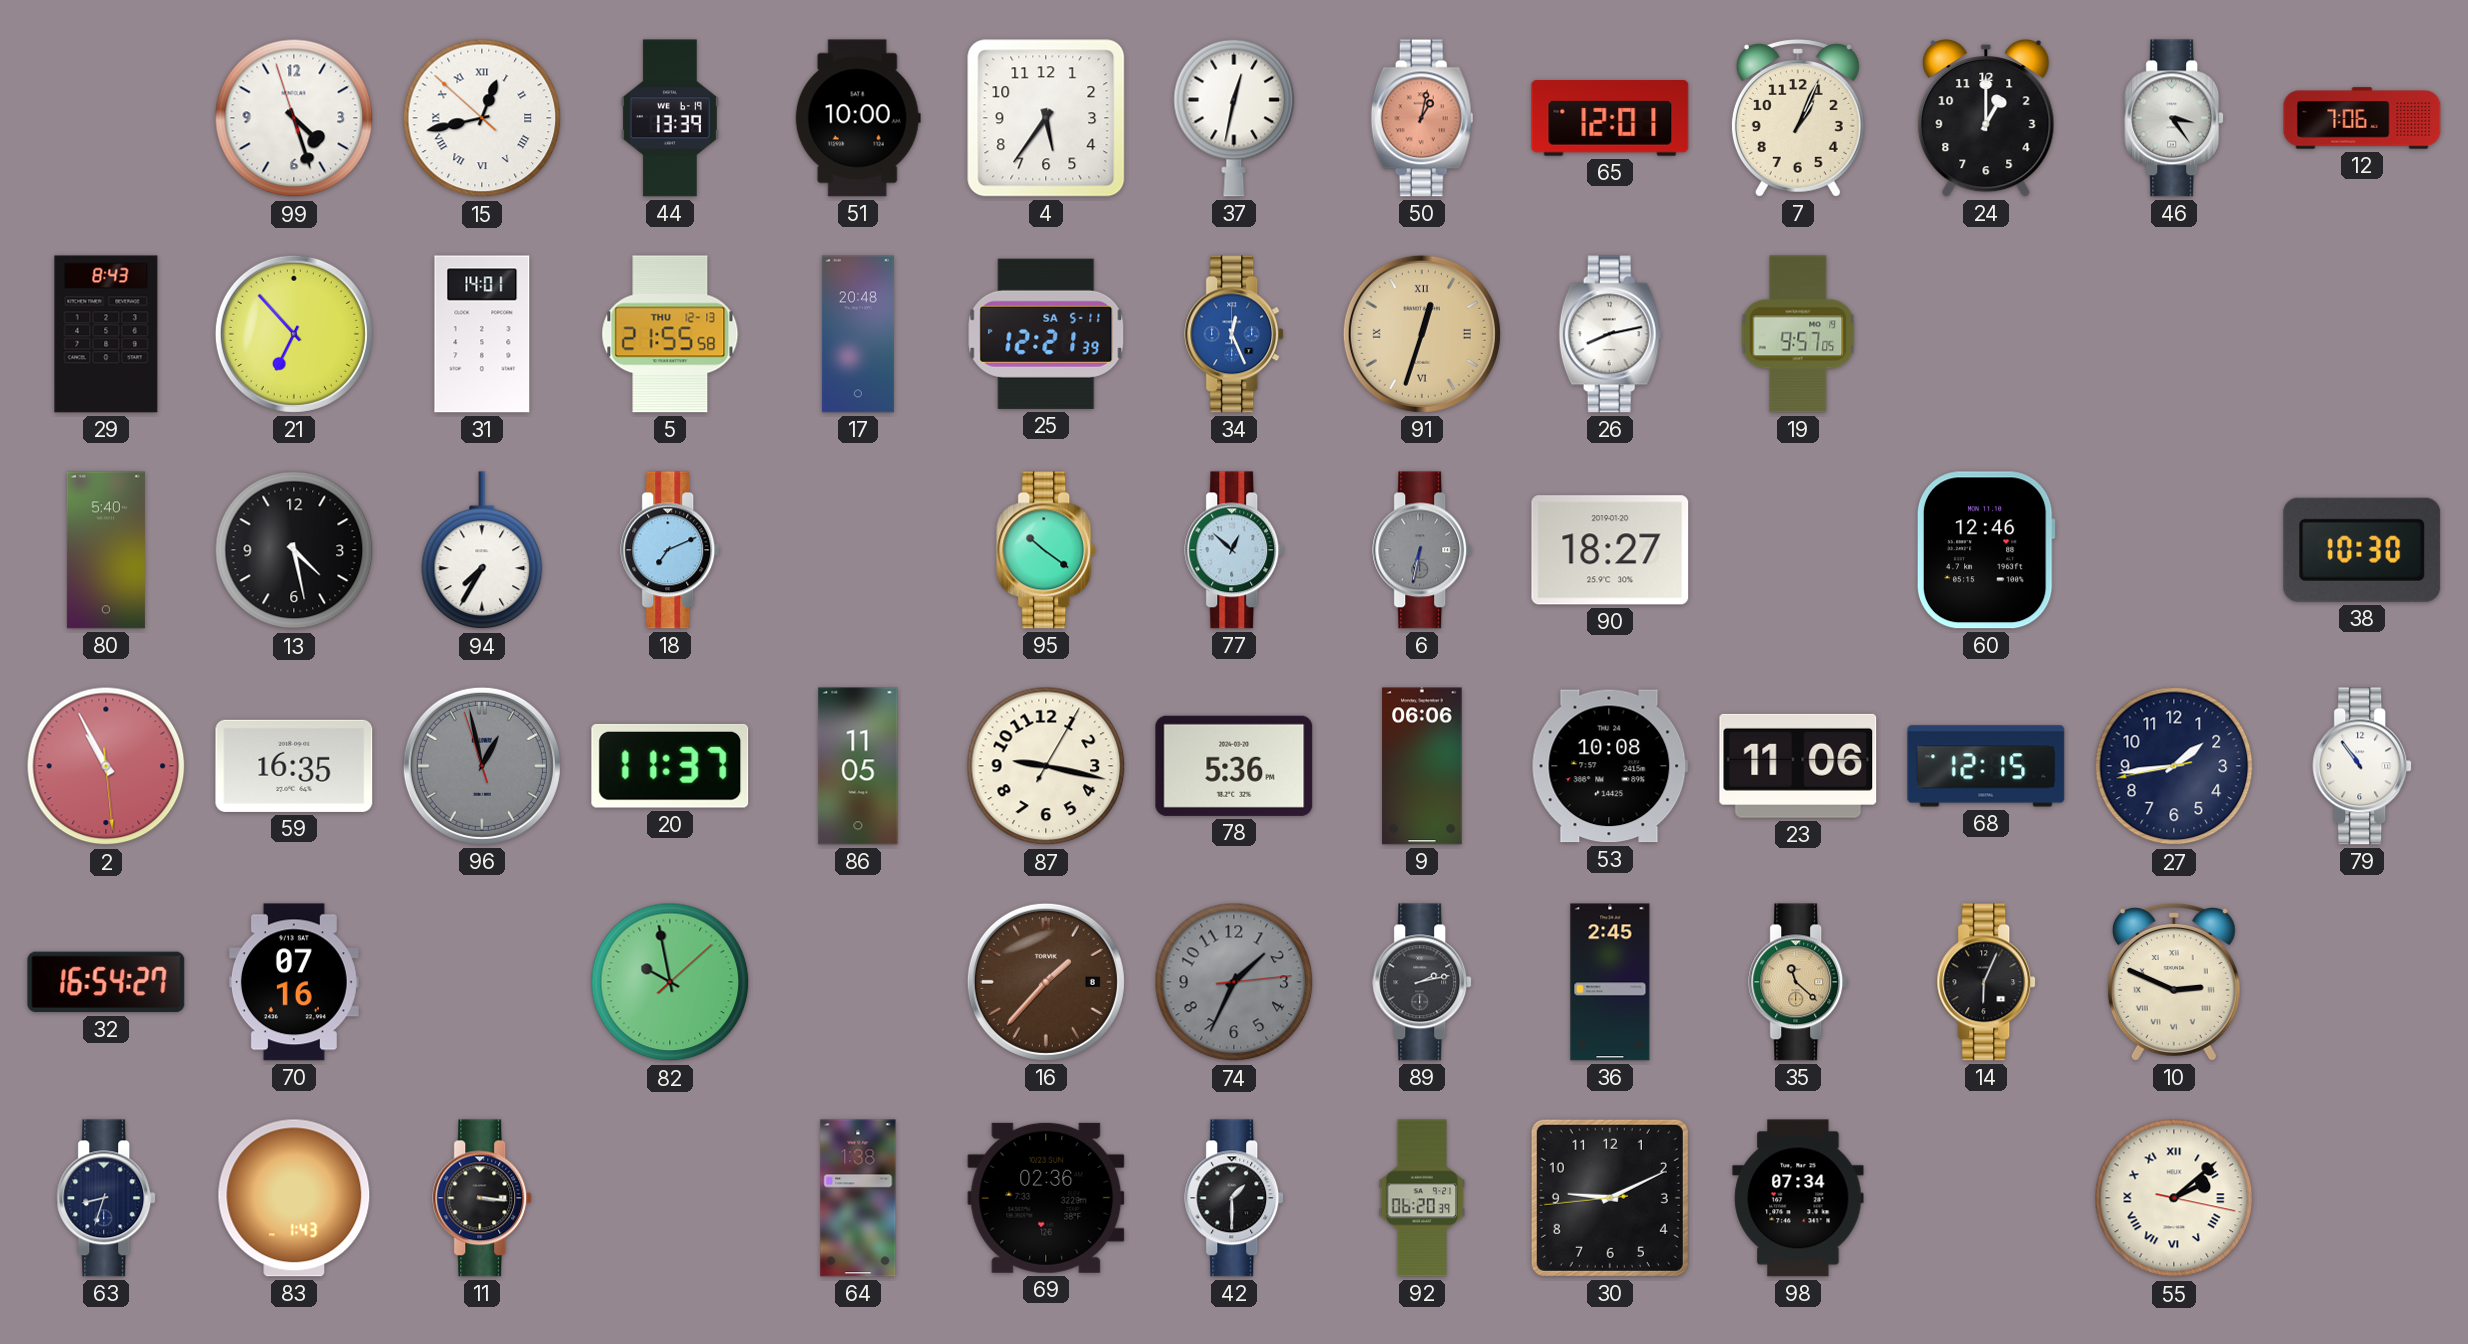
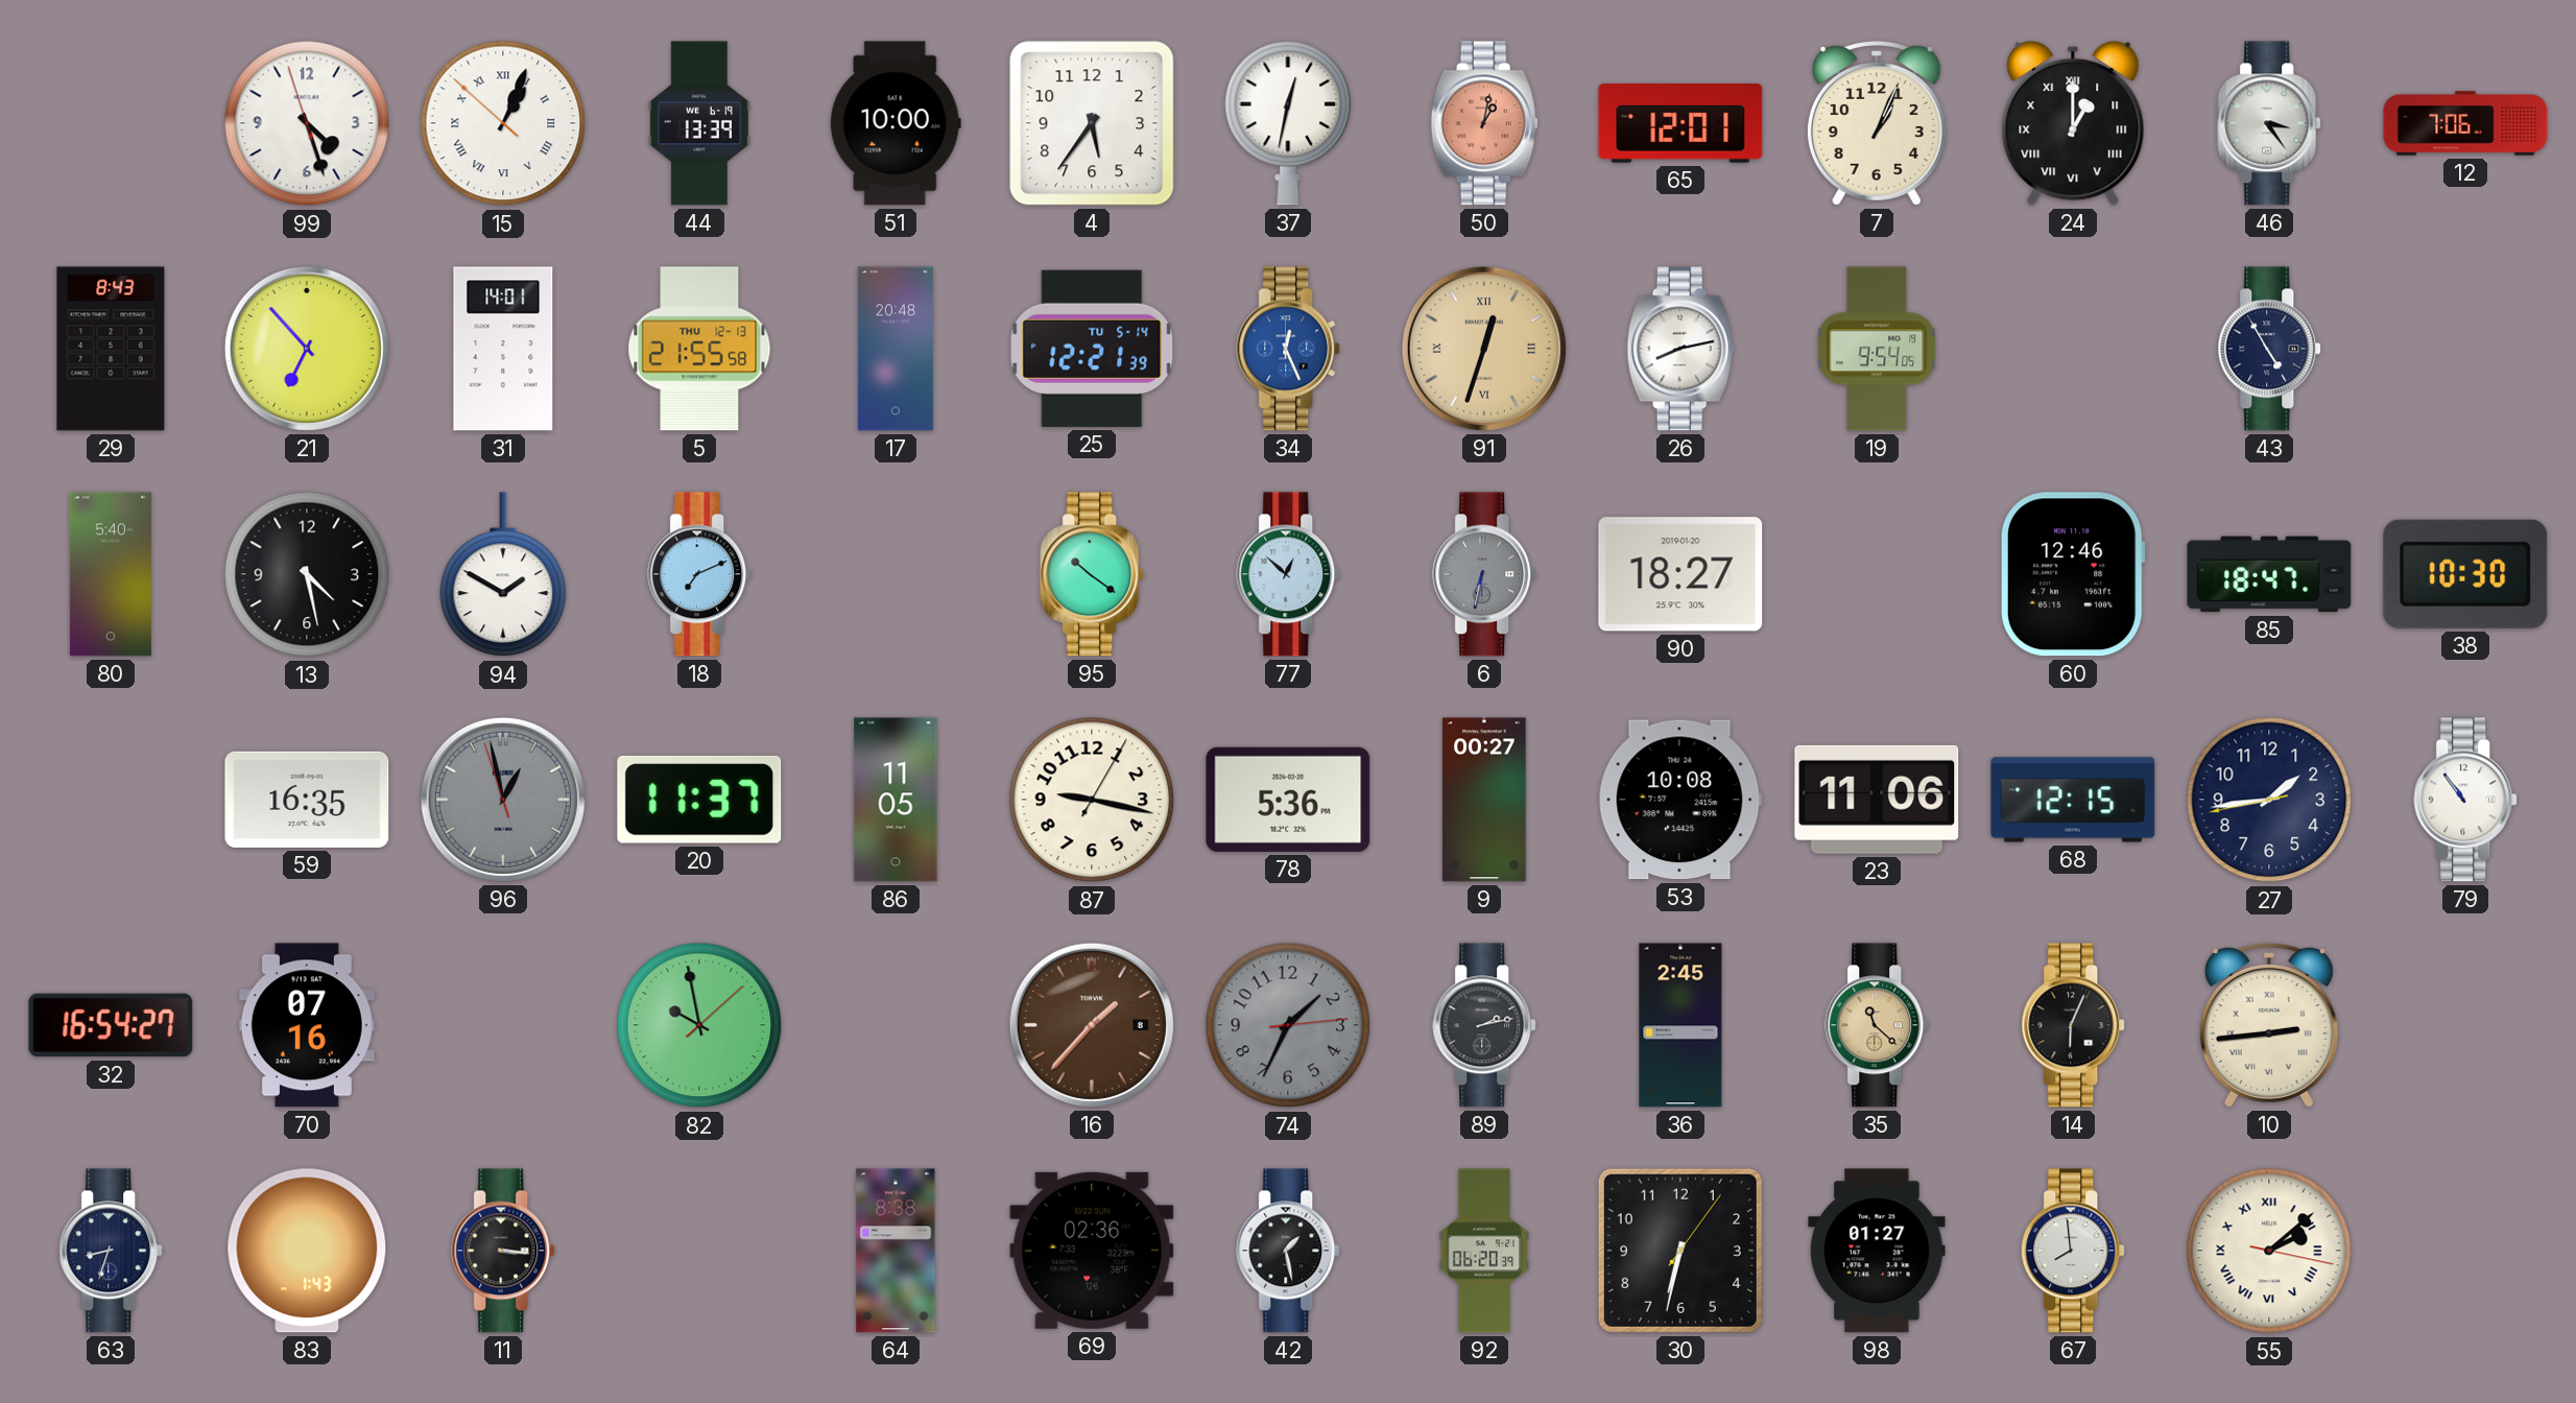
15: 12:42 -> 1:03
24 numerals: Arabic -> Roman
25 date: SA 5-11 -> TU 5-14
19: 9:57 -> 9:54
43: none -> 4:55
94: 7:35 -> 1:50
85: none -> 18:47
2: 10:55 -> none
9: 06:06 -> 00:27
10: 2:49 -> 2:44
64: 1:38 -> 8:38
42: 1:30 -> 1:28
30: 9:10 -> 6:32
98: 07:34 -> 01:27
67: none -> 7:59
